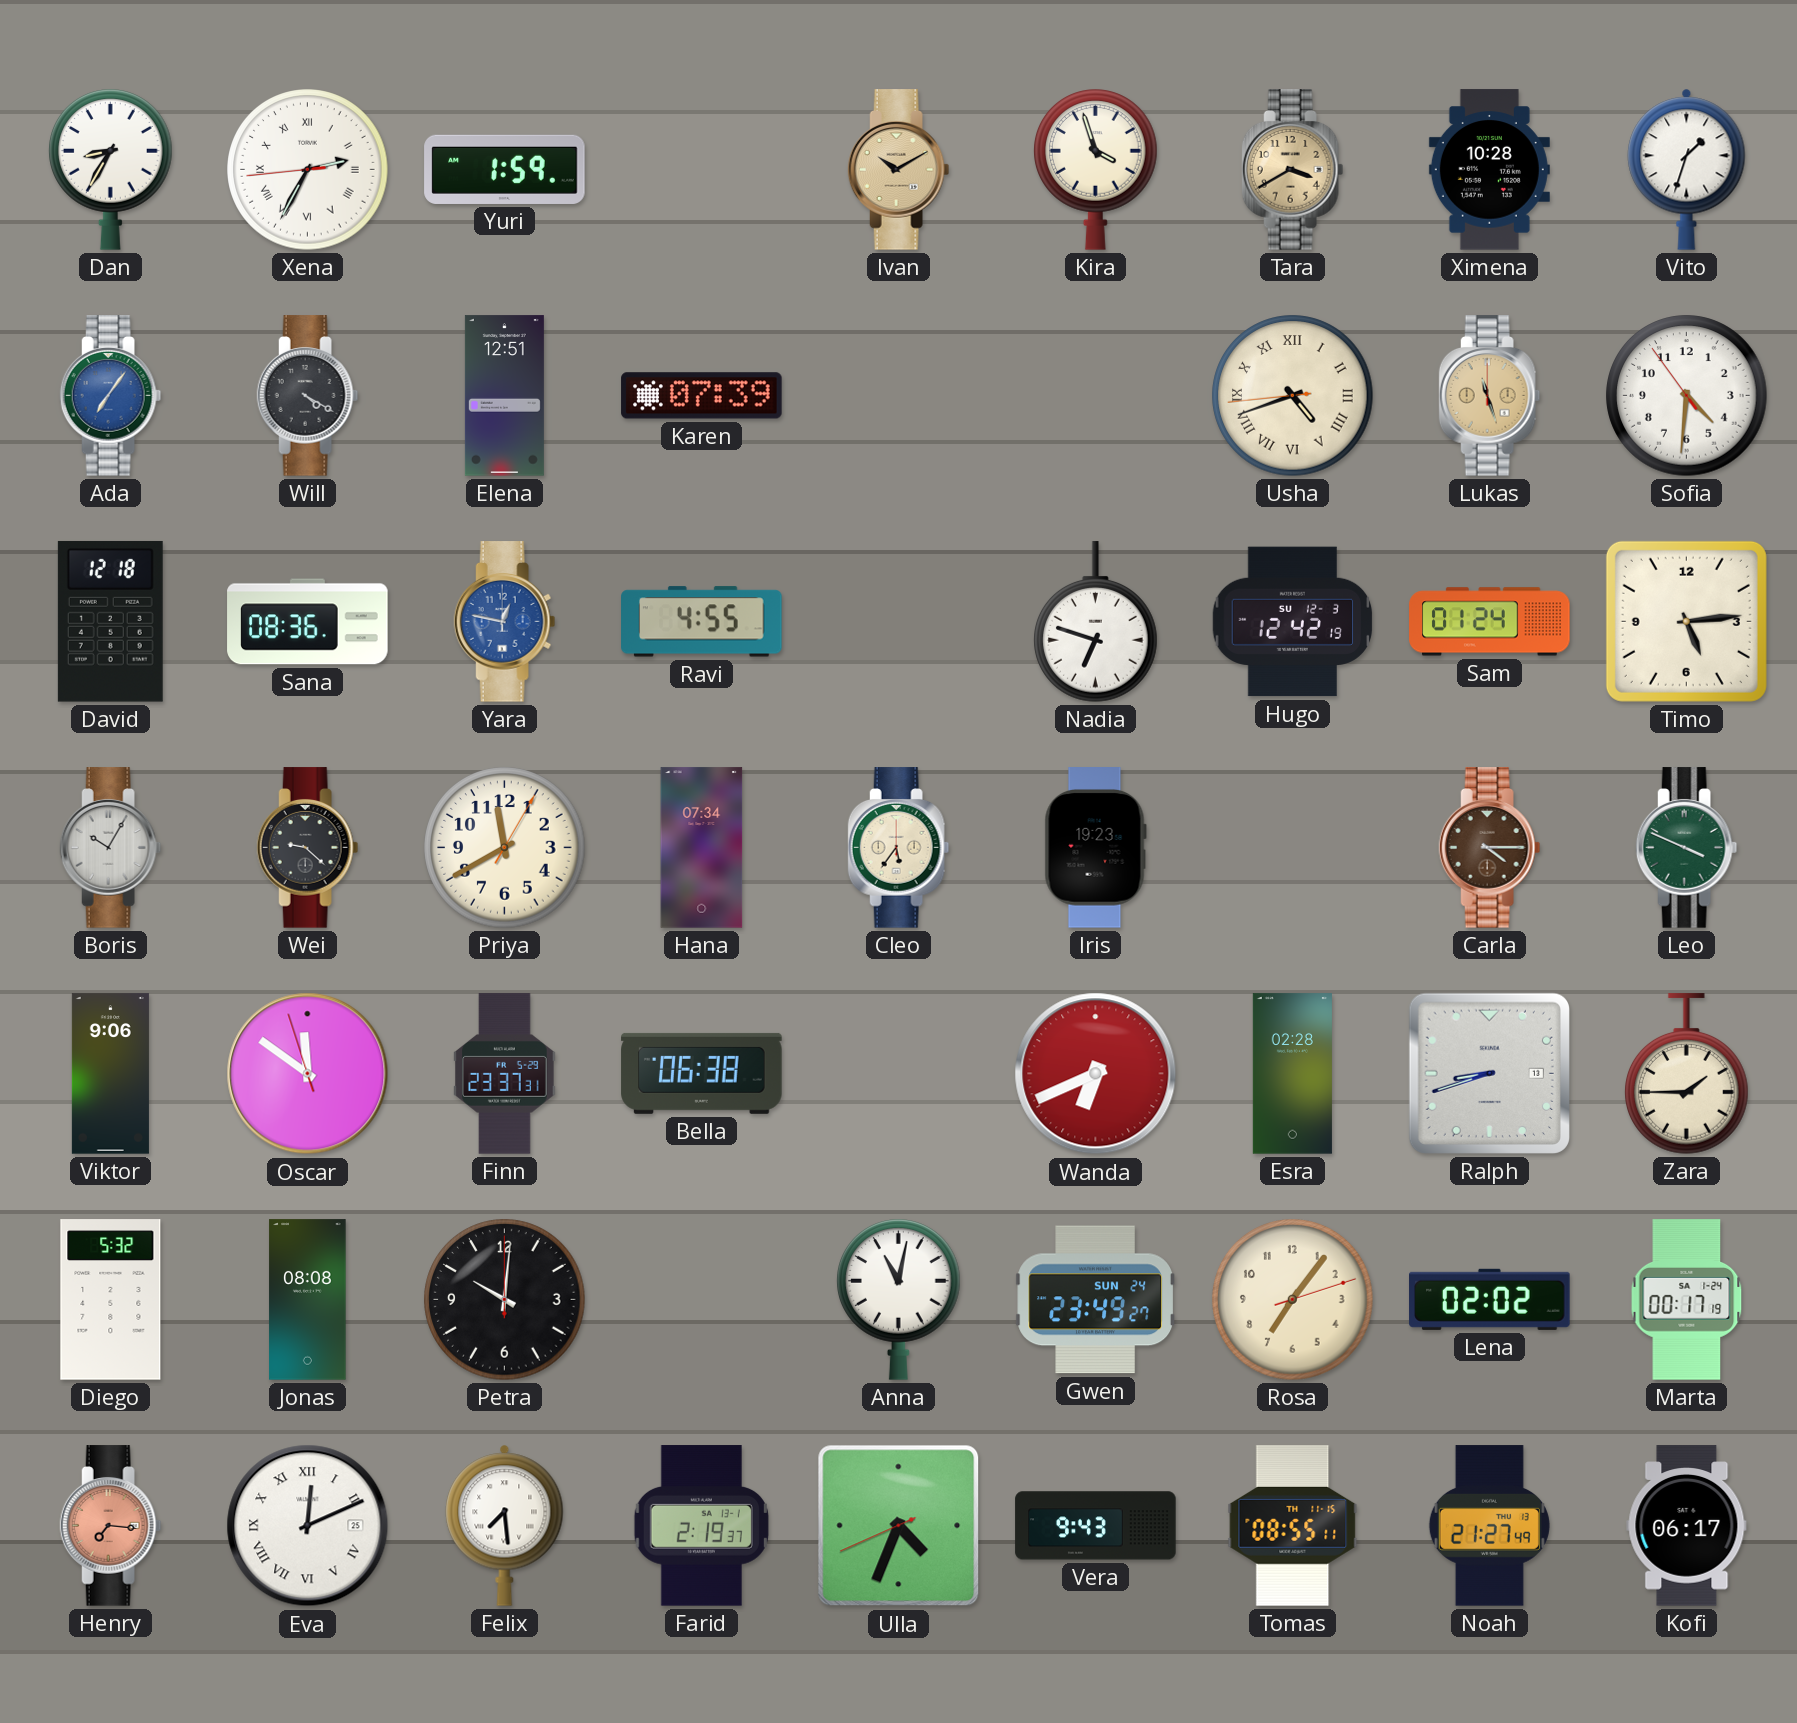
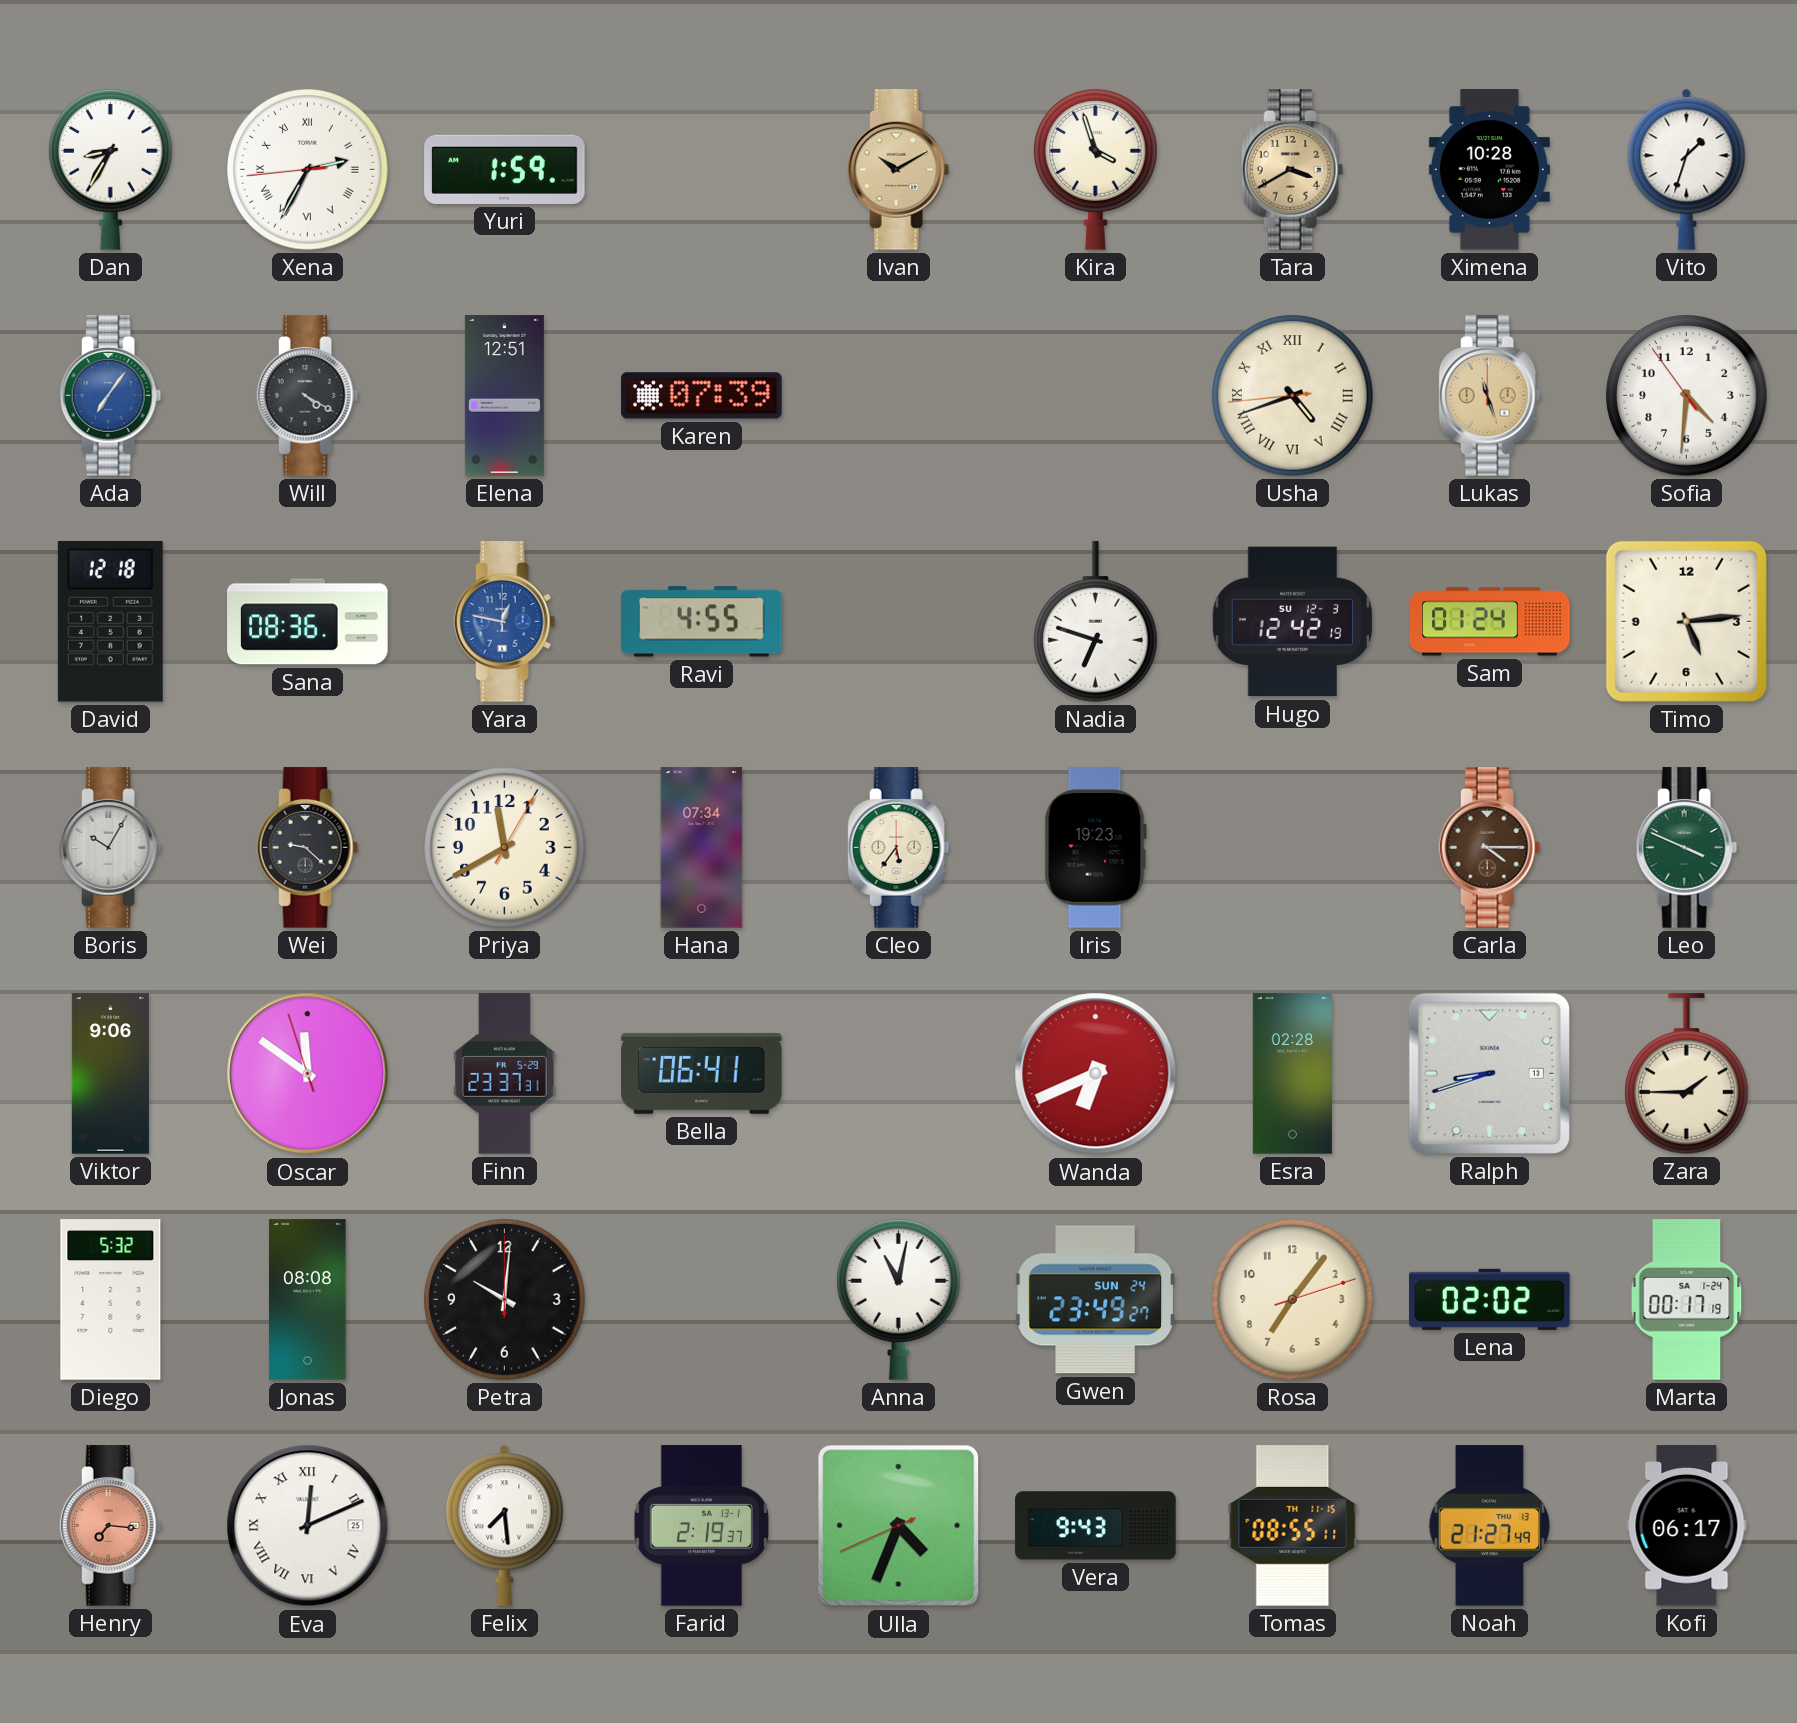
Bella: 06:38 -> 06:41
